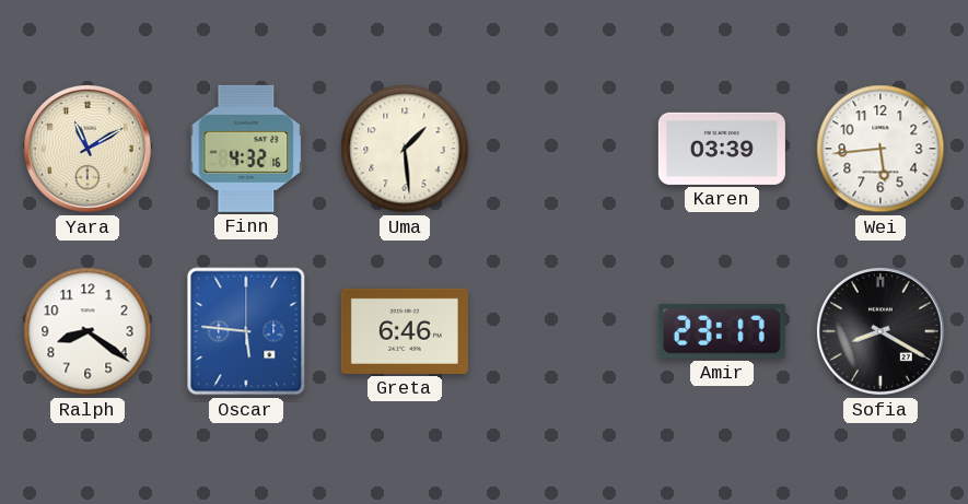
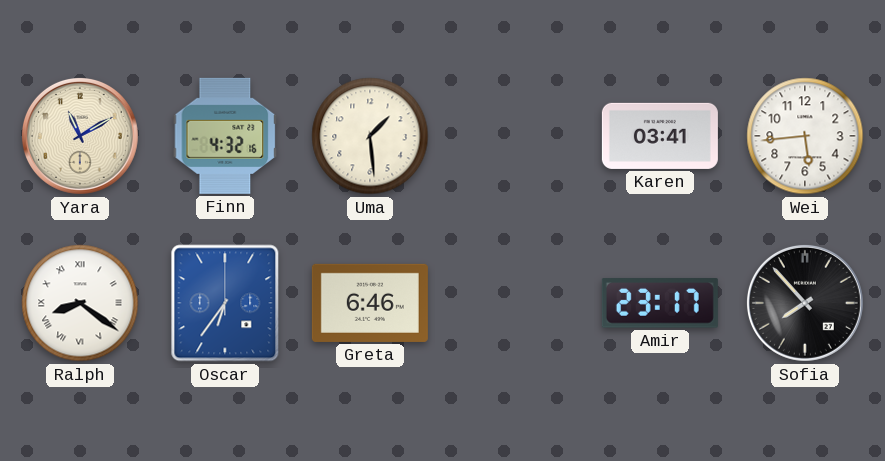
Karen: 03:39 -> 03:41
Ralph numerals: Arabic -> Roman
Oscar: 5:46 -> 6:36
Sofia: 8:20 -> 7:53
